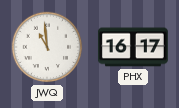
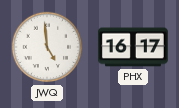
JWQ: 10:59 -> 4:59
